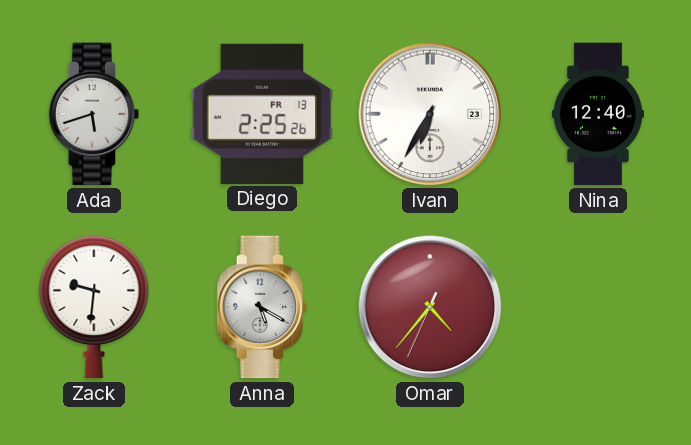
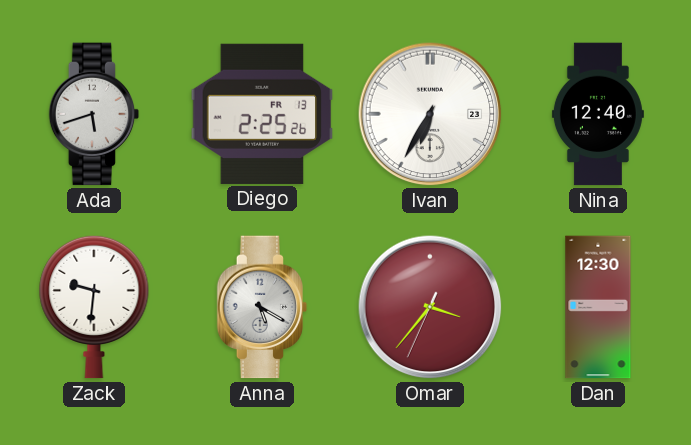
Omar: 4:36 -> 3:36
Dan: none -> 12:30
